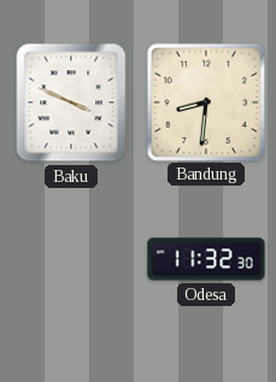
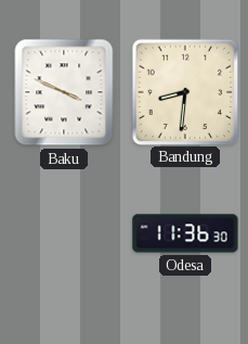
Odesa: 11:32 -> 11:36
